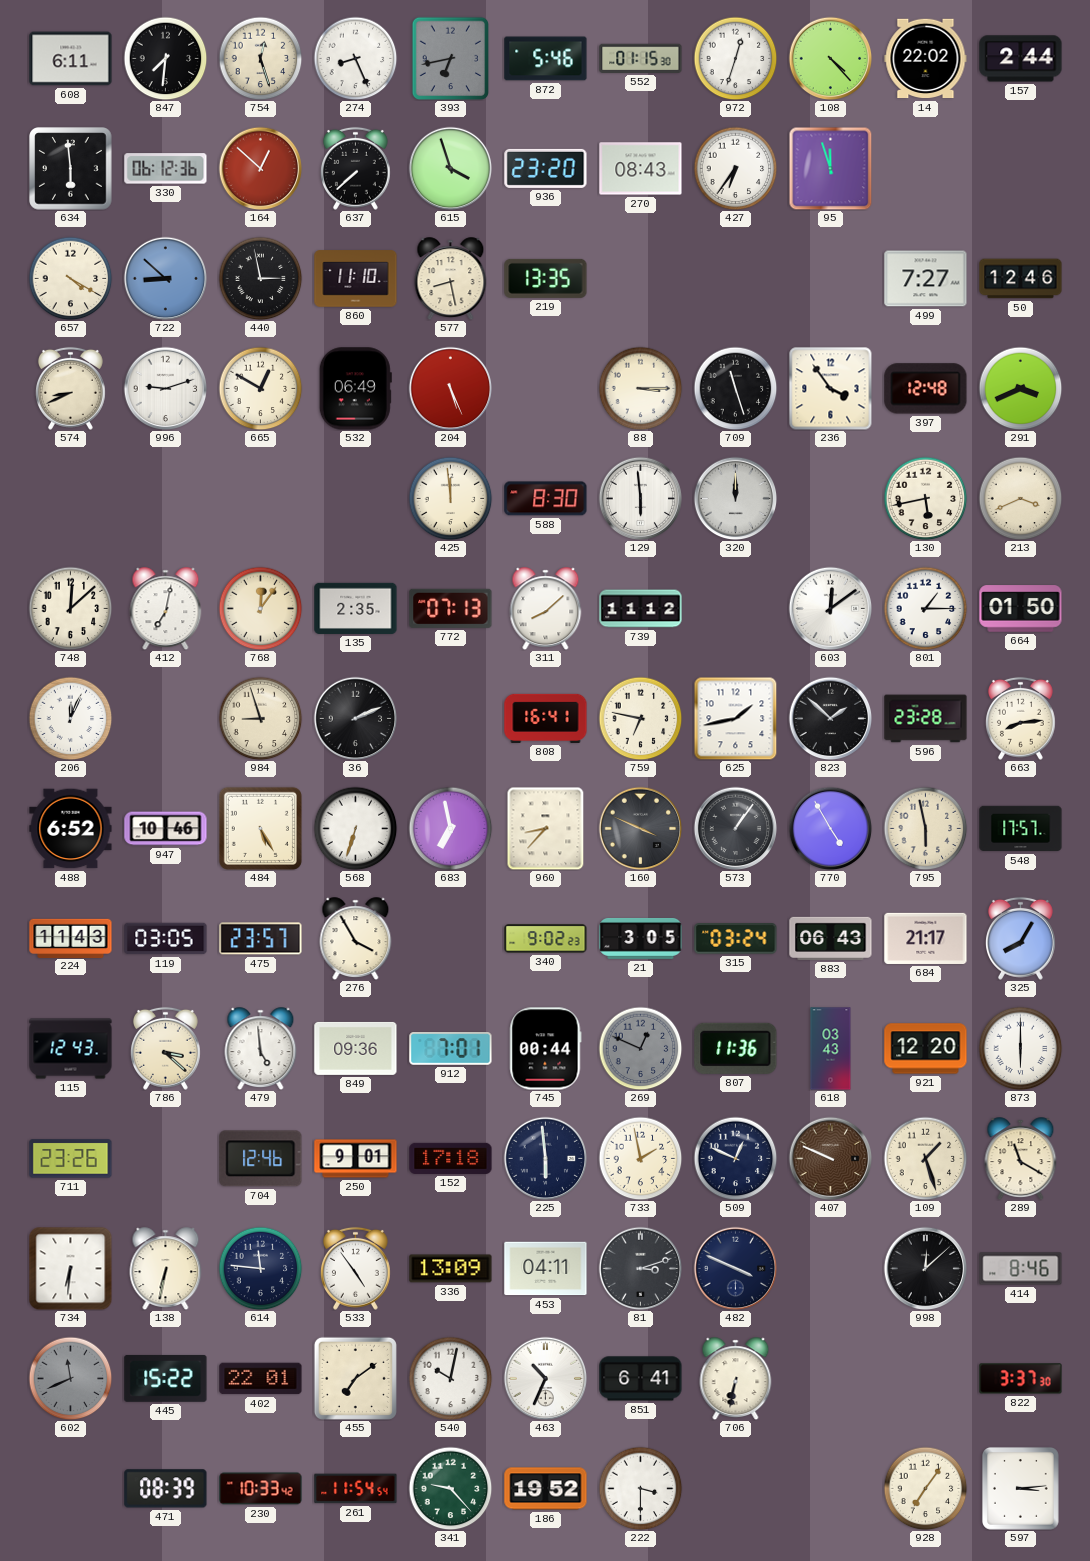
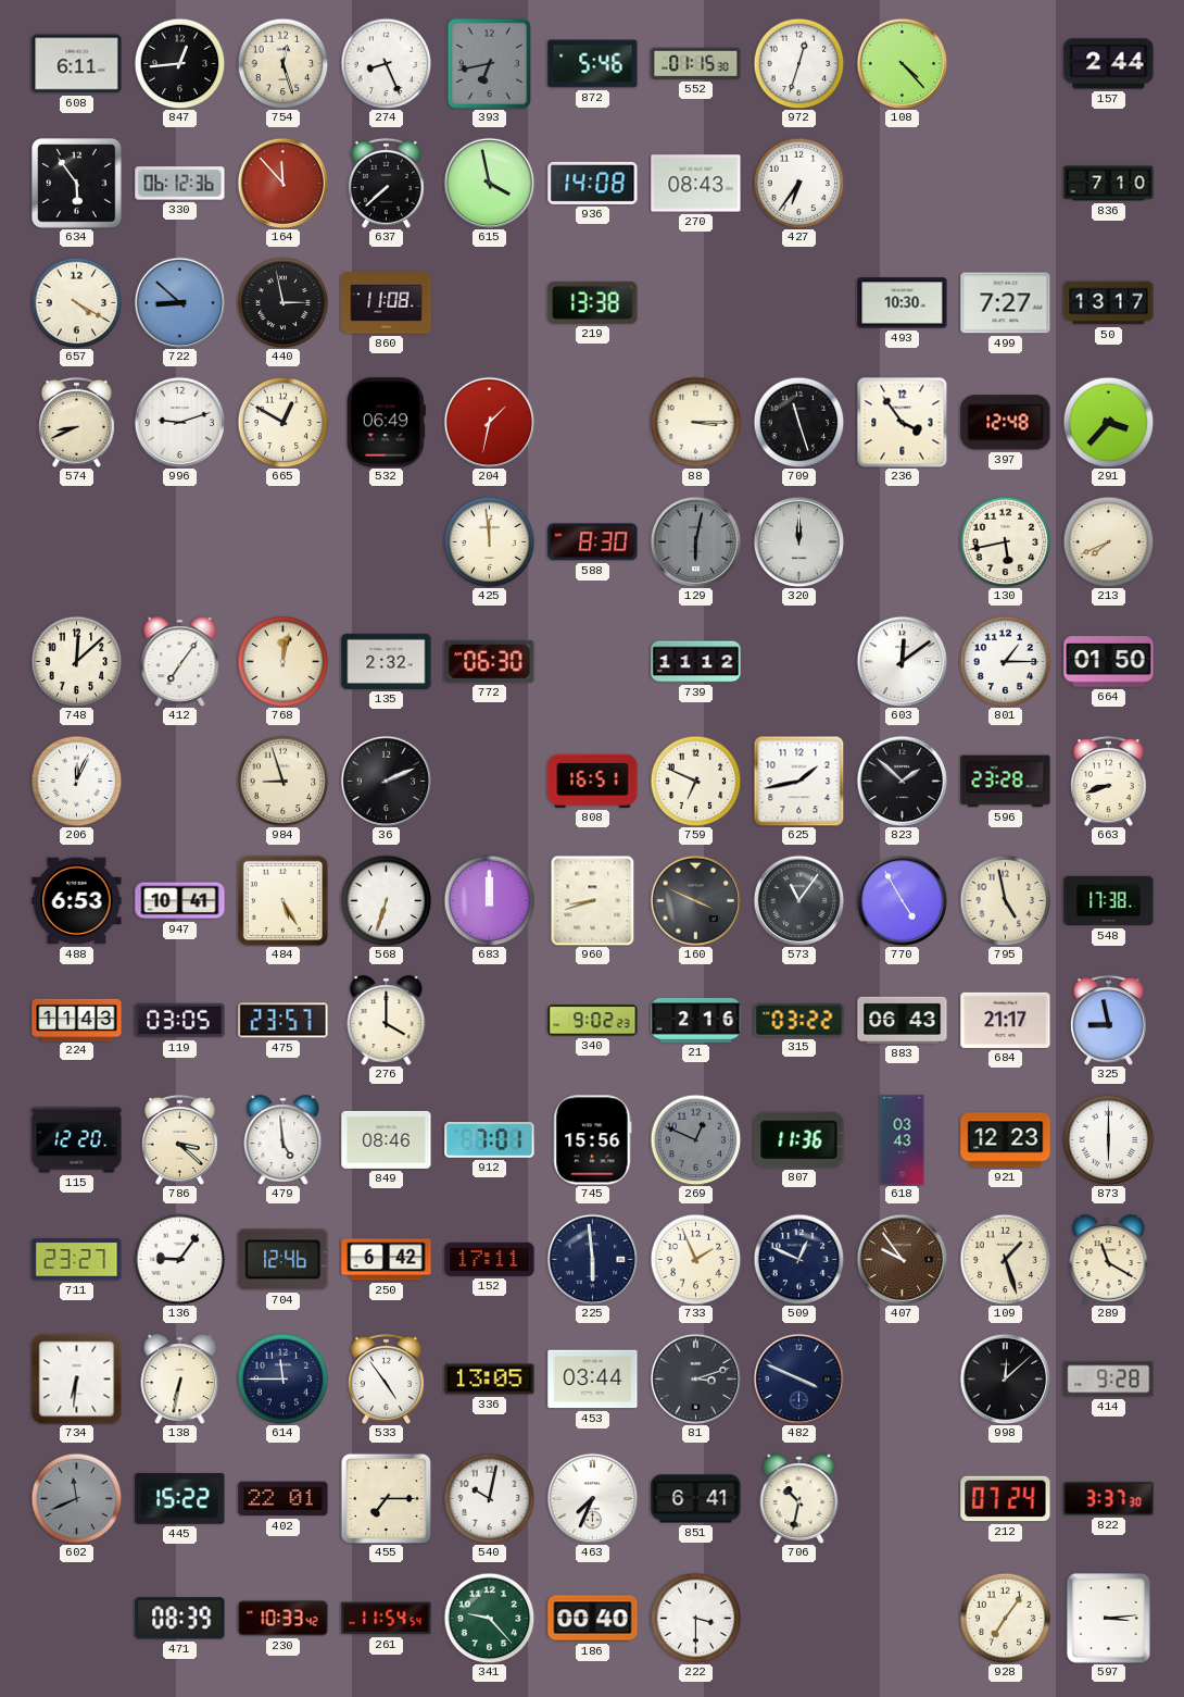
847: 7:31 -> 12:44
14: 22:02 -> none
634: 5:59 -> 5:54
164: 12:52 -> 11:53
615: 3:57 -> 3:58
936: 23:20 -> 14:08
95: 11:57 -> none
836: none -> 7:10
860: 11:10 -> 11:08
577: 8:28 -> none
219: 13:35 -> 13:38
493: none -> 10:30
50: 12:46 -> 13:17
204: 5:26 -> 1:32
291: 3:41 -> 3:37
129: 5:59 -> 6:02
129 dial: white -> grey
213: 3:41 -> 7:41
412: 7:02 -> 7:06
768: 12:06 -> 12:02
135: 2:35 -> 2:32
772: 07:13 -> 06:30
311: 8:08 -> none
808: 16:41 -> 16:51
759: 6:47 -> 6:49
663: 8:14 -> 8:42
488: 6:52 -> 6:53
947: 10:46 -> 10:41
683: 6:58 -> 12:00
960: 8:37 -> 8:42
573: 1:06 -> 11:06
795: 5:58 -> 4:58
548: 17:57 -> 17:38
276: 3:55 -> 4:00
21: 3:05 -> 2:16
315: 03:24 -> 03:22
325: 8:05 -> 8:58
115: 12:43 -> 12:20
849: 09:36 -> 08:46
745: 00:44 -> 15:56
921: 12:20 -> 12:23
711: 23:26 -> 23:27
136: none -> 9:06
250: 9:01 -> 6:42
152: 17:18 -> 17:11
733: 1:58 -> 1:56
407: 9:49 -> 9:54
614: 11:46 -> 11:45
336: 13:09 -> 13:05
453: 04:11 -> 03:44
414: 8:46 -> 9:28
455: 7:09 -> 7:15
463: 10:34 -> 7:34
706: 6:32 -> 10:32
212: none -> 07:24
186: 19:52 -> 00:40
